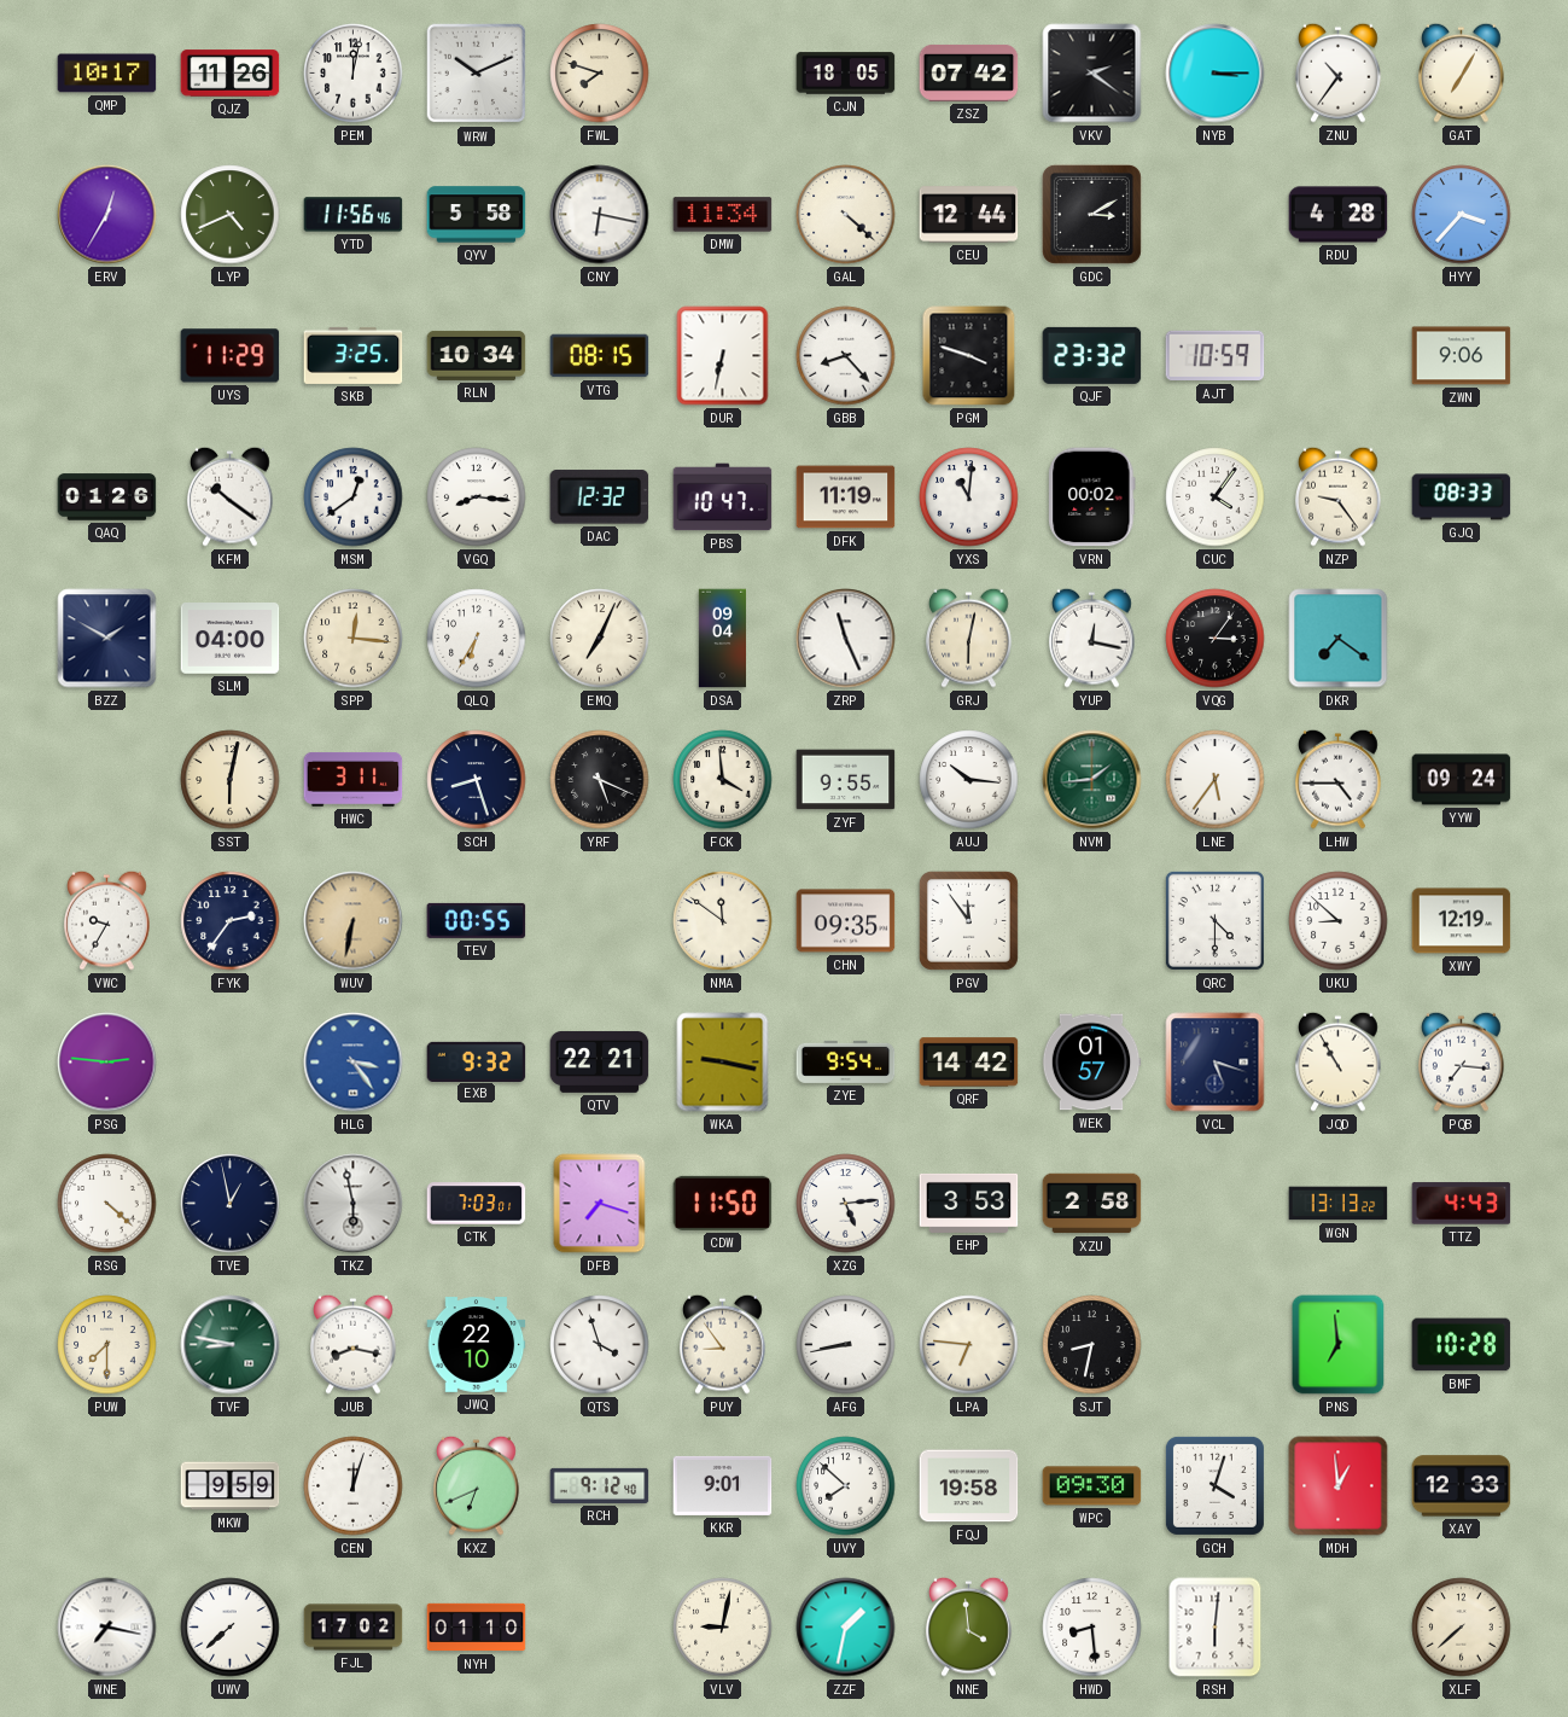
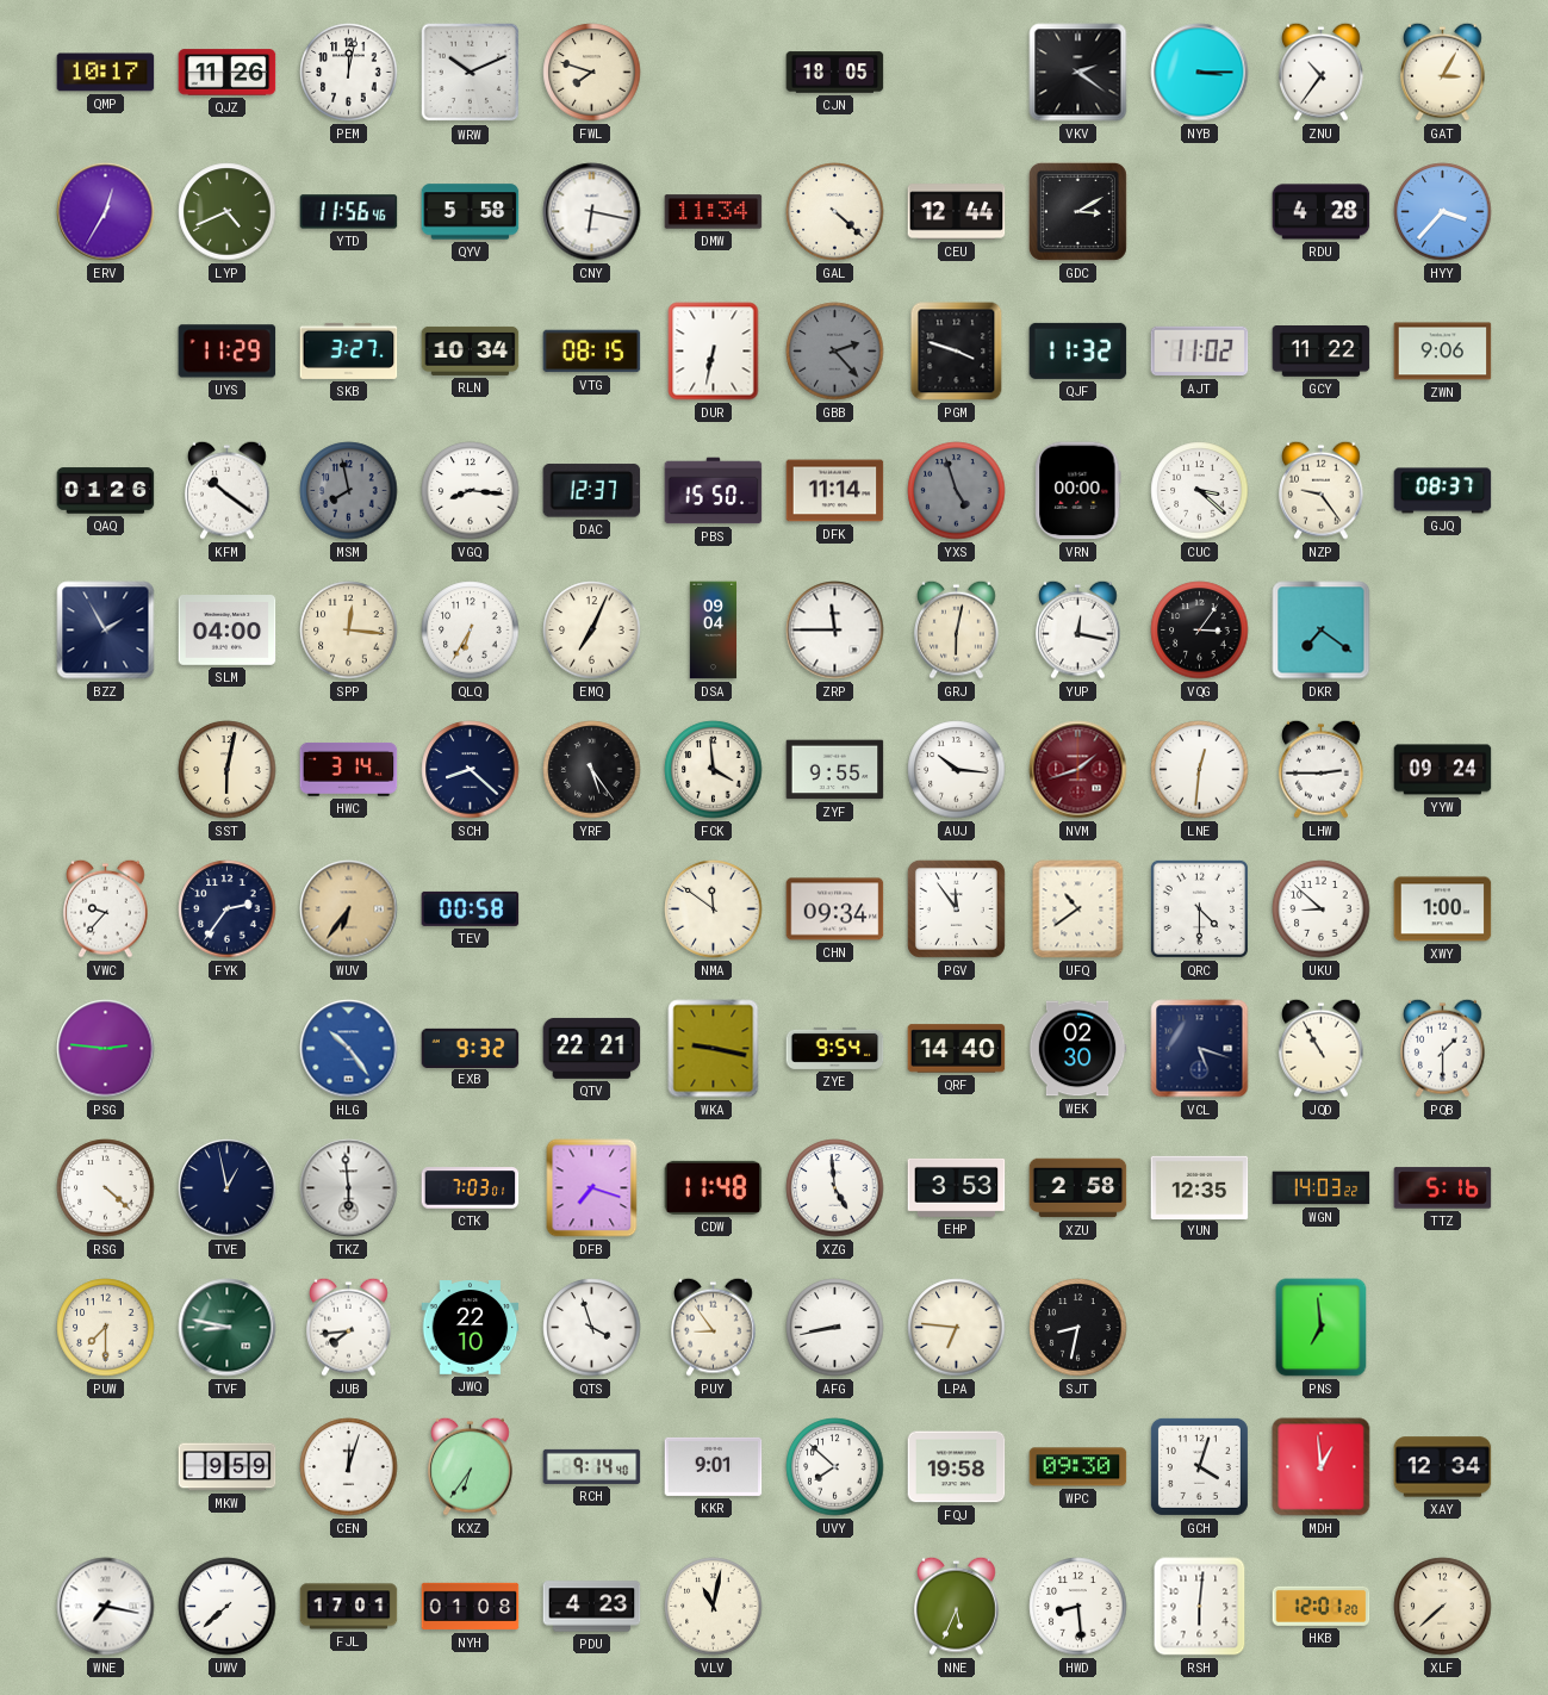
ZSZ: 07:42 -> none
GAT: 7:05 -> 3:05
SKB: 3:25 -> 3:27
GBB: 8:23 -> 2:23
GBB dial: white -> grey
QJF: 23:32 -> 11:32
AJT: 10:59 -> 11:02
GCY: none -> 11:22
MSM: 12:39 -> 7:58
MSM dial: white -> grey
DAC: 12:32 -> 12:37
PBS: 10:47 -> 15:50
DFK: 11:19 -> 11:14
YXS: 11:01 -> 4:57
YXS dial: white -> grey
VRN: 00:02 -> 00:00
CUC: 4:06 -> 3:22
GJQ: 08:33 -> 08:37
BZZ: 1:50 -> 1:55
ZRP: 11:26 -> 11:45
HWC: 3:11 -> 3:14
SCH: 8:27 -> 8:22
YRF: 5:19 -> 5:24
NVM: 1:44 -> 1:42
NVM dial: green -> burgundy
LNE: 5:36 -> 12:31
LHW: 4:45 -> 2:45
VWC: 9:35 -> 9:37
WUV: 6:32 -> 6:36
TEV: 00:55 -> 00:58
CHN: 09:35 -> 09:34
UFQ: none -> 10:39
XWY: 12:19 -> 1:00
HLG: 3:24 -> 10:24
QRF: 14:42 -> 14:40
WEK: 01:57 -> 02:30
PQB: 7:16 -> 1:30
TKZ: 5:58 -> 5:59
CDW: 11:50 -> 11:48
XZG: 5:14 -> 4:59
YUN: none -> 12:35
WGN: 13:13 -> 14:03
TTZ: 4:43 -> 5:16
JUB: 8:17 -> 7:44
BMF: 10:28 -> none
KXZ: 6:41 -> 6:36
RCH: 9:12 -> 9:14
XAY: 12:33 -> 12:34
FJL: 17:02 -> 17:01
NYH: 01:10 -> 01:08
PDU: none -> 4:23
VLV: 9:02 -> 11:02
ZZF: 1:32 -> none
NNE: 3:59 -> 5:34
HKB: none -> 12:01
